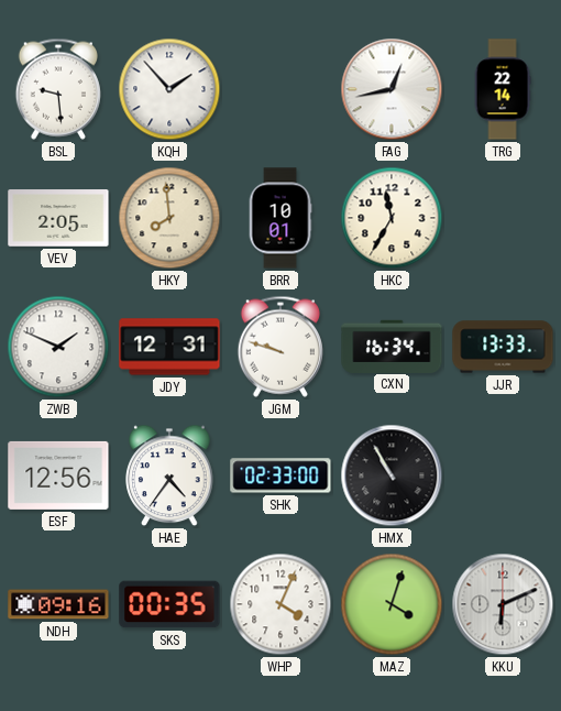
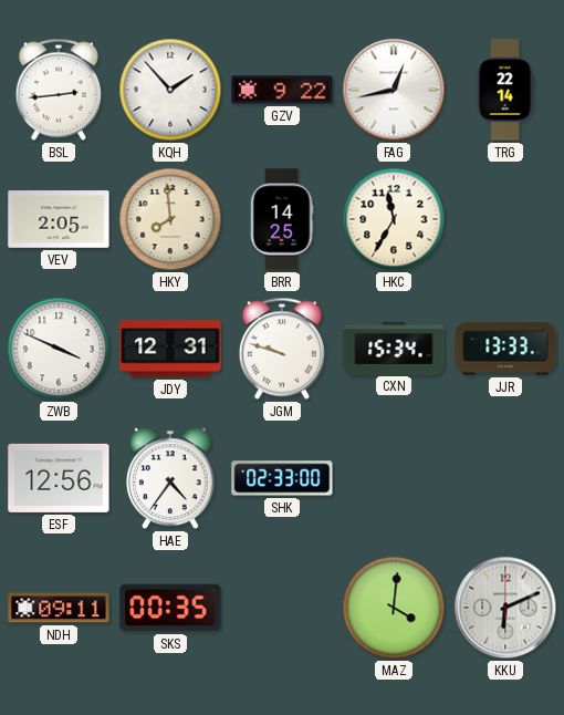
BSL: 9:29 -> 2:44
GZV: none -> 9:22
BRR: 10:01 -> 14:25
ZWB: 1:49 -> 3:49
CXN: 16:34 -> 15:34
HMX: 10:55 -> none
NDH: 09:16 -> 09:11
WHP: 4:04 -> none
MAZ: 4:03 -> 4:01
